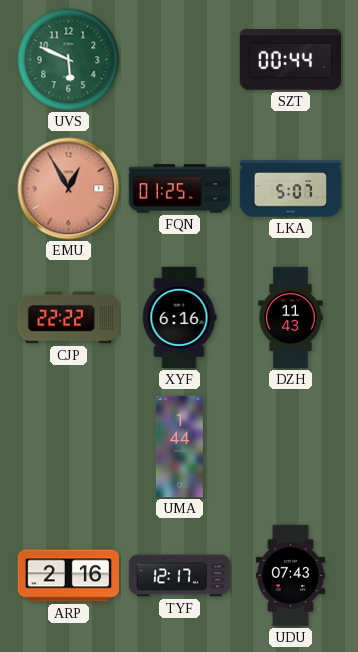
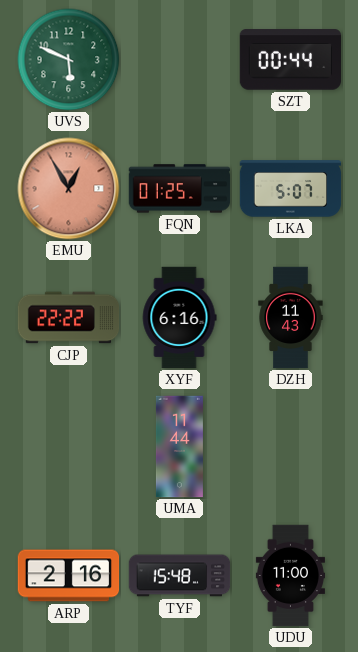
UMA: 1:44 -> 11:44
TYF: 12:17 -> 15:48
UDU: 07:43 -> 11:00
